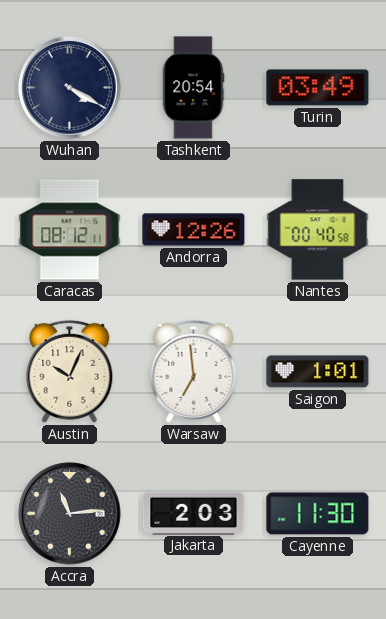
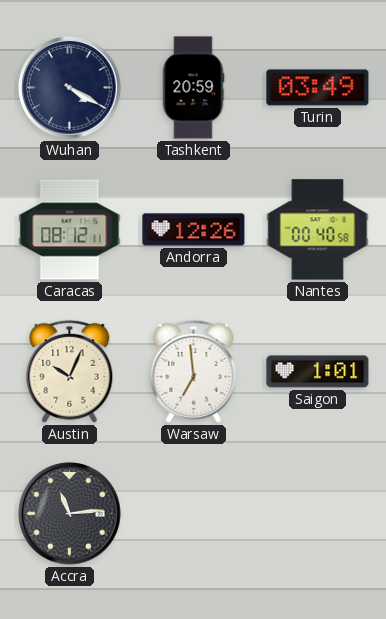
Tashkent: 20:54 -> 20:59
Jakarta: 2:03 -> none
Cayenne: 11:30 -> none
